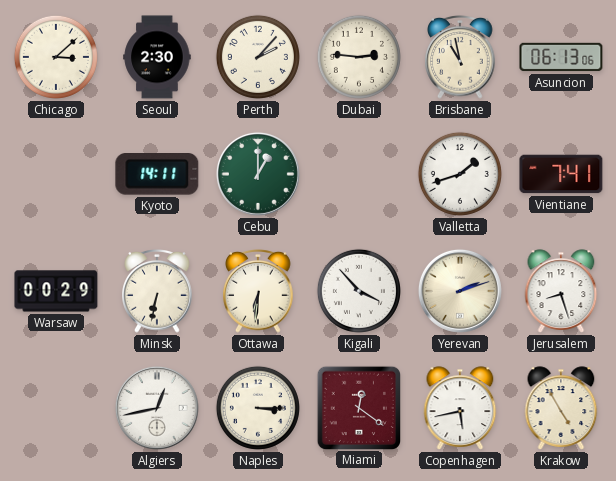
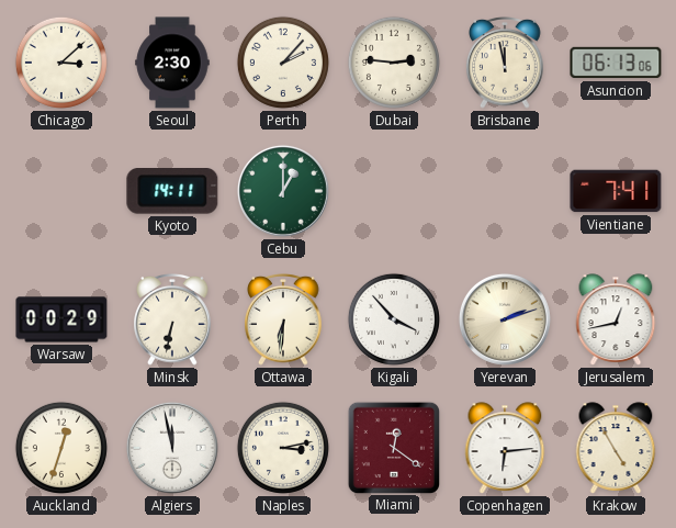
Brisbane: 10:58 -> 11:58
Valletta: 1:42 -> none
Jerusalem: 8:27 -> 12:43
Auckland: none -> 12:33
Algiers: 12:43 -> 11:58
Naples: 3:15 -> 3:13
Copenhagen: 5:43 -> 6:14
